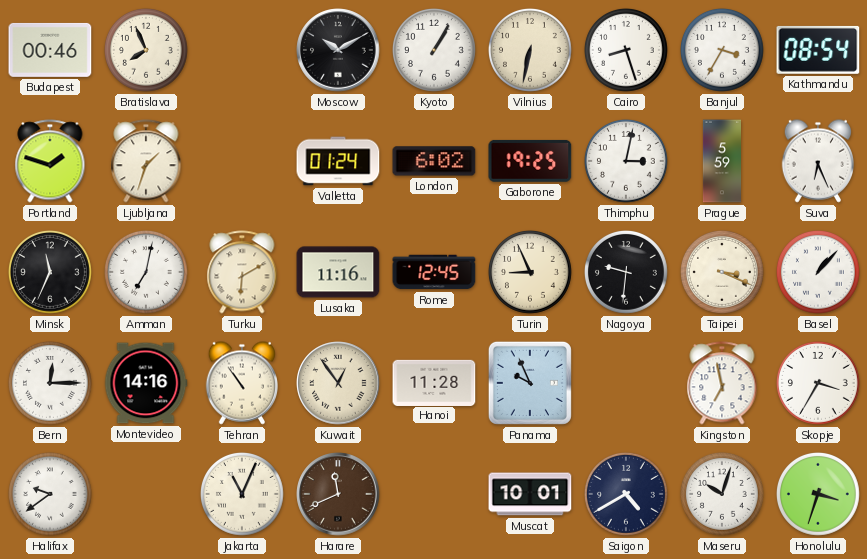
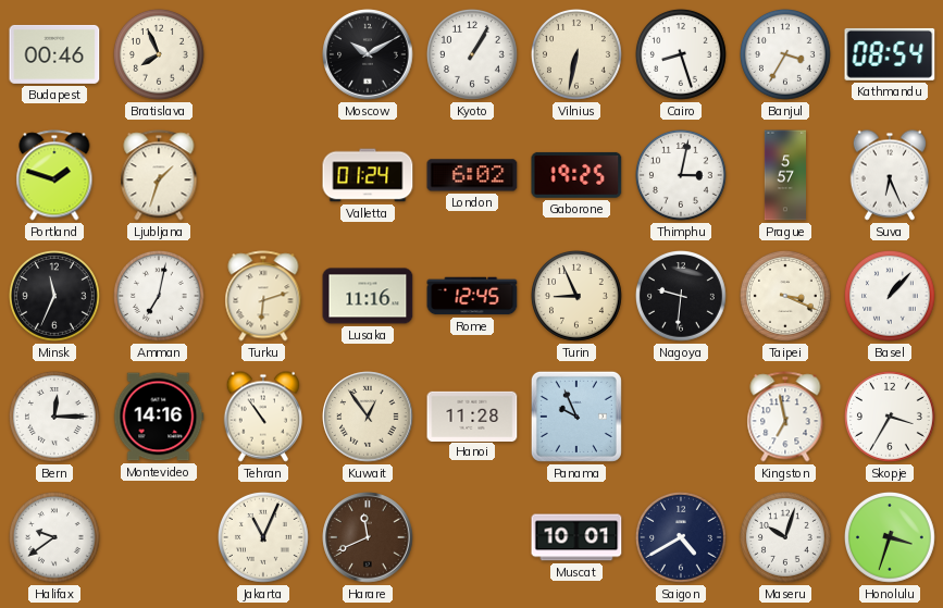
Prague: 5:59 -> 5:57
Turku: 6:10 -> 6:12
